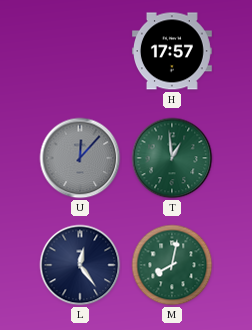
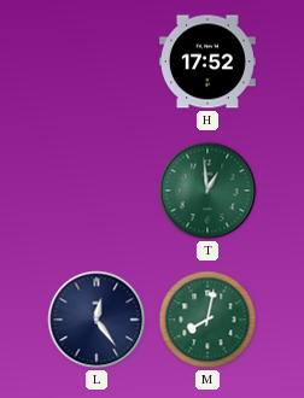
H: 17:57 -> 17:52
U: 12:07 -> none
